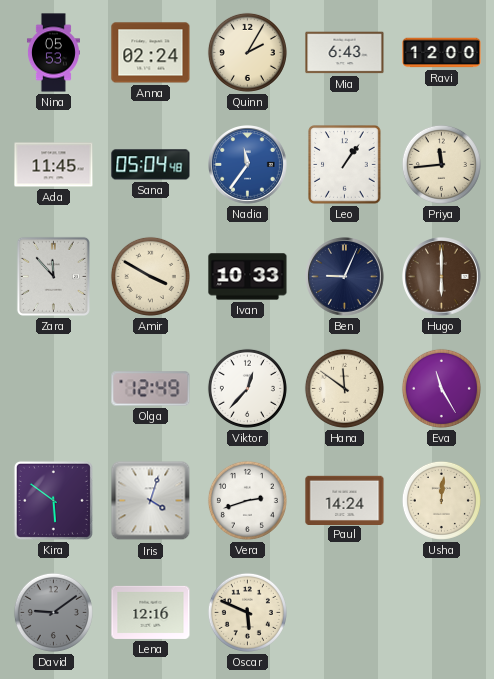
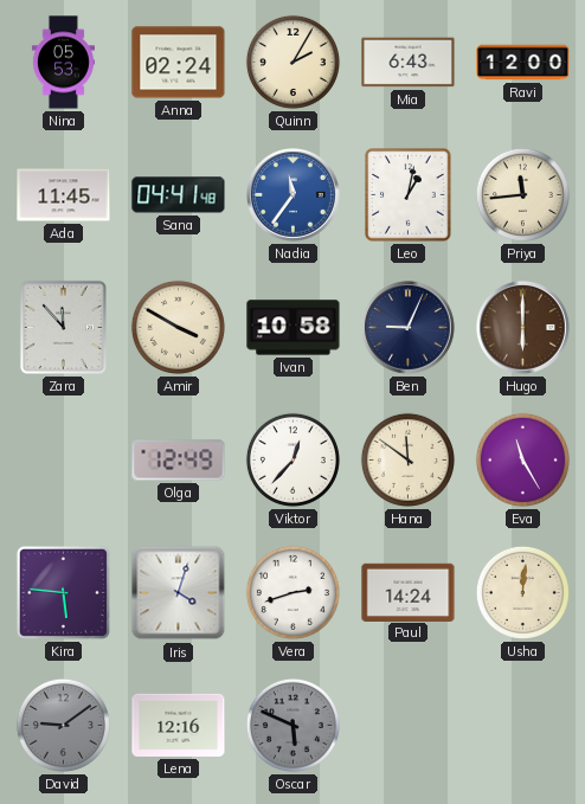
Sana: 05:04 -> 04:41
Leo: 1:06 -> 1:02
Ivan: 10:33 -> 10:58
Kira: 5:51 -> 5:46
Oscar dial: cream -> grey
